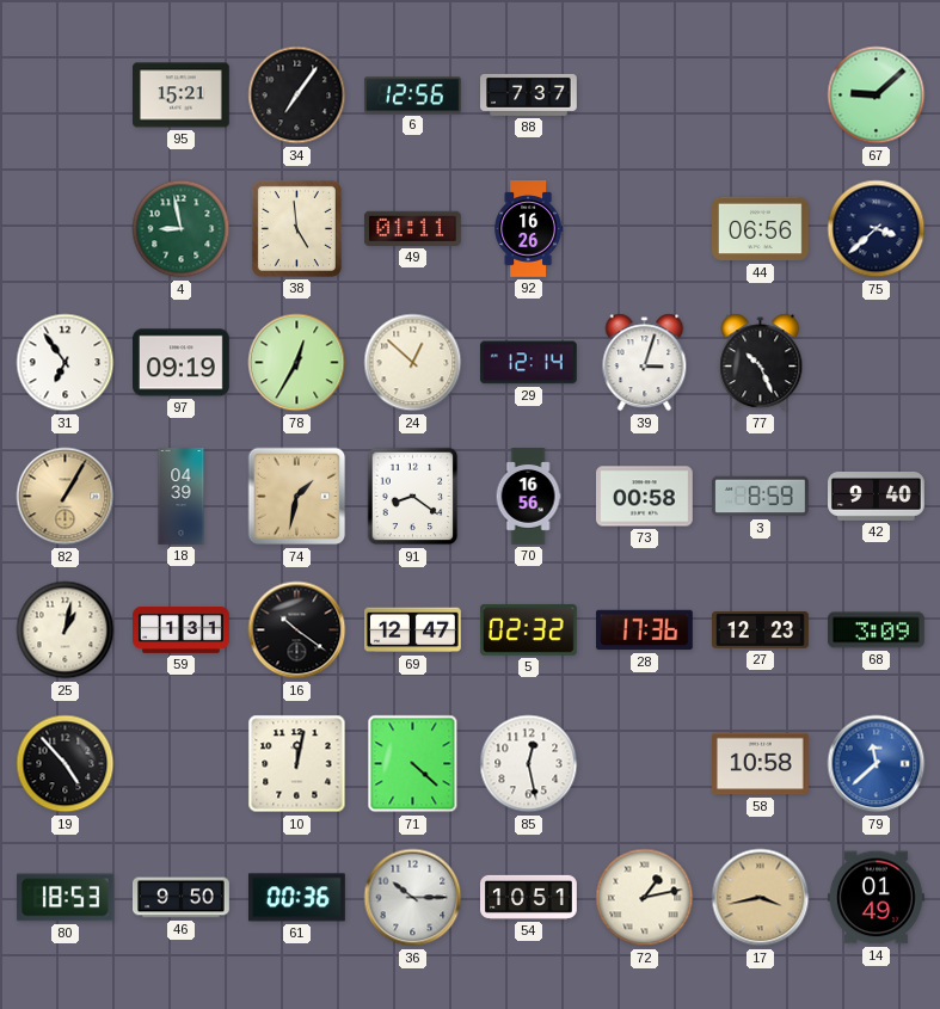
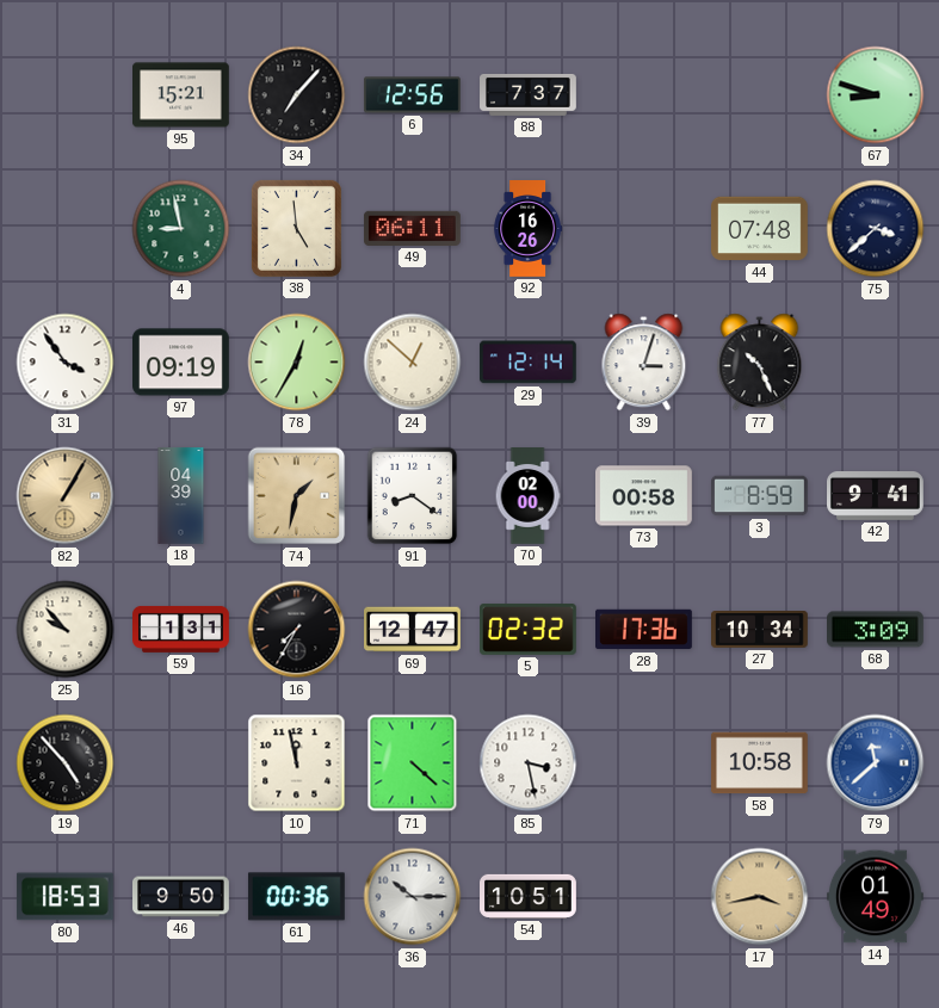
34: 7:06 -> 7:07
67: 9:08 -> 8:48
49: 01:11 -> 06:11
44: 06:56 -> 07:48
31: 6:54 -> 3:54
70: 16:56 -> 02:00
42: 9:40 -> 9:41
25: 1:02 -> 9:53
16: 10:21 -> 7:35
27: 12:23 -> 10:34
10: 12:02 -> 11:58
85: 12:28 -> 3:28
72: 1:13 -> none
